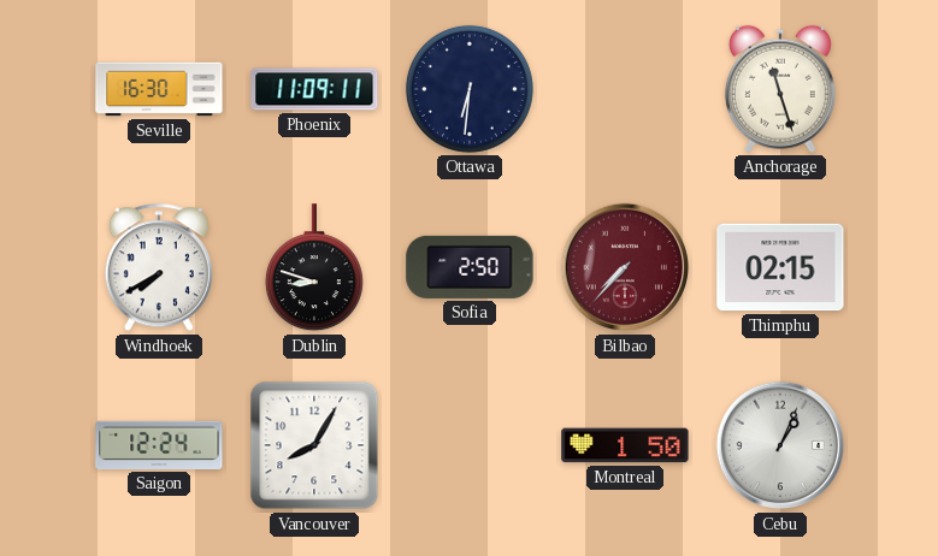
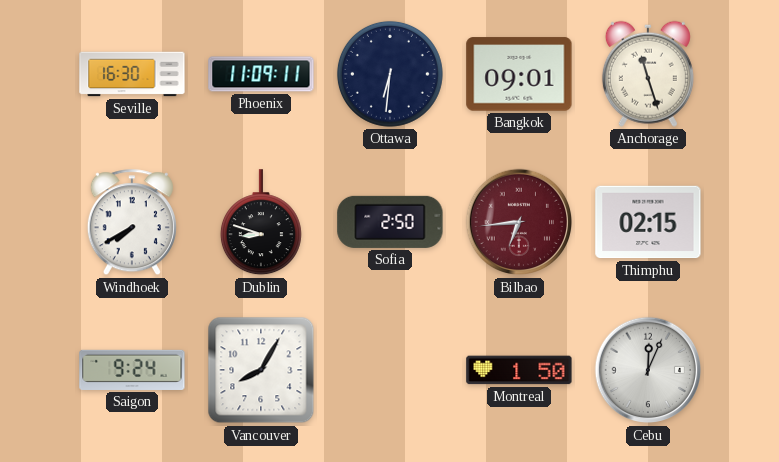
Bangkok: none -> 09:01
Bilbao: 7:37 -> 6:44
Saigon: 12:24 -> 9:24
Cebu: 1:04 -> 12:04
